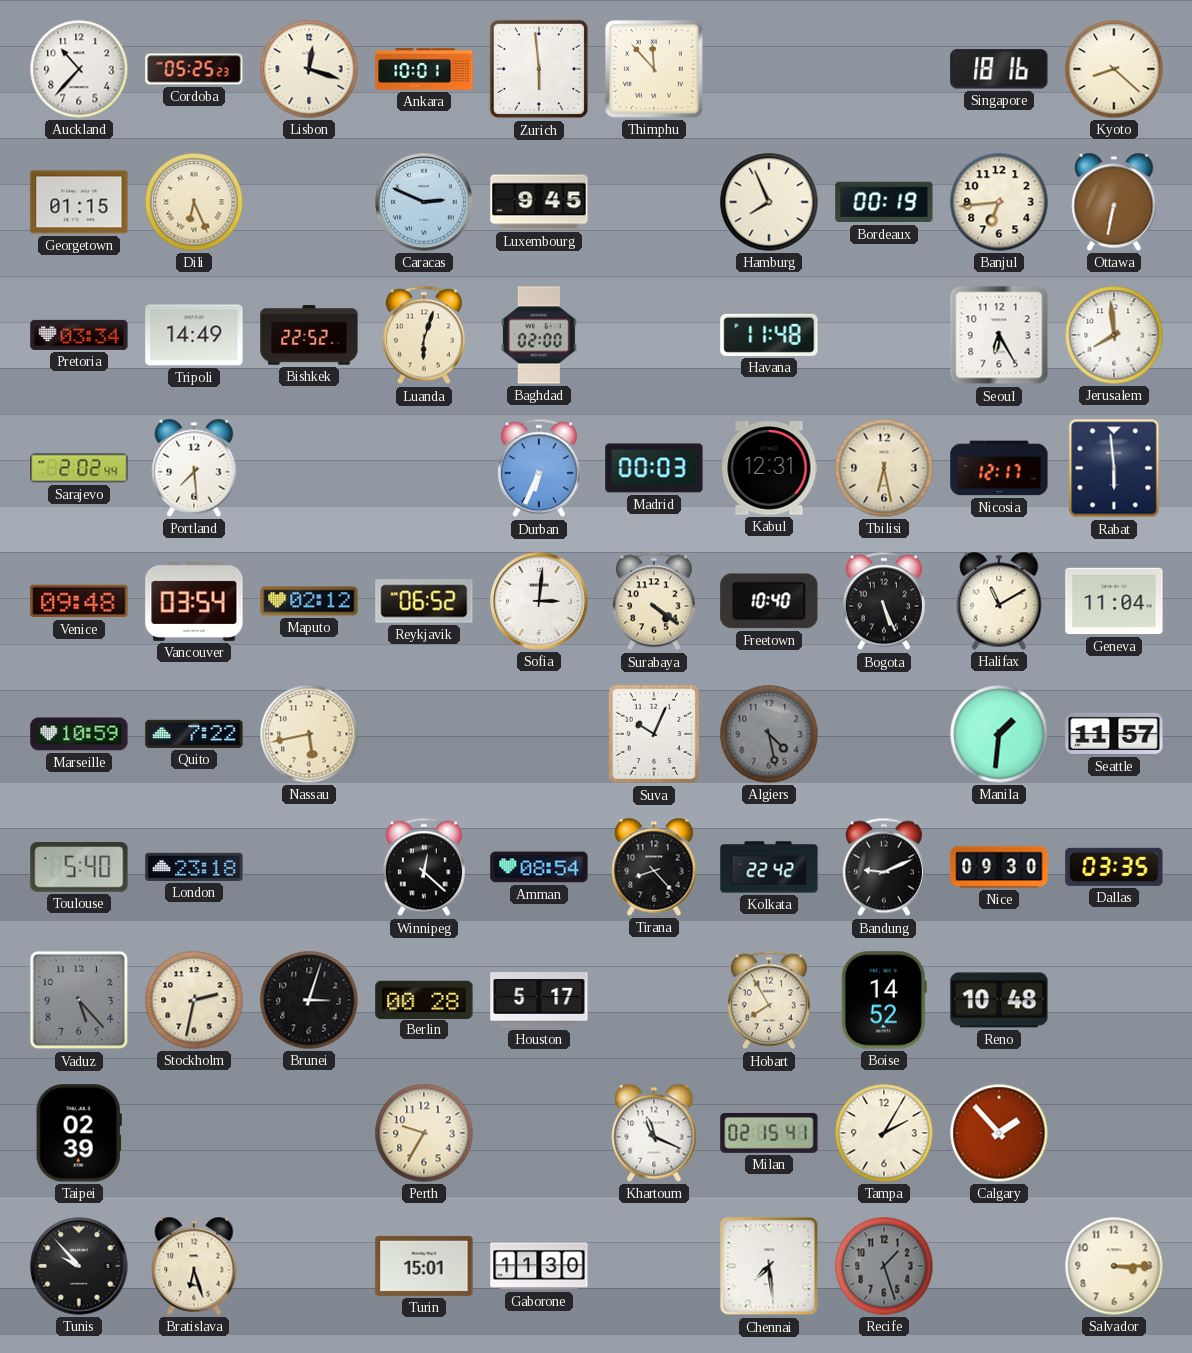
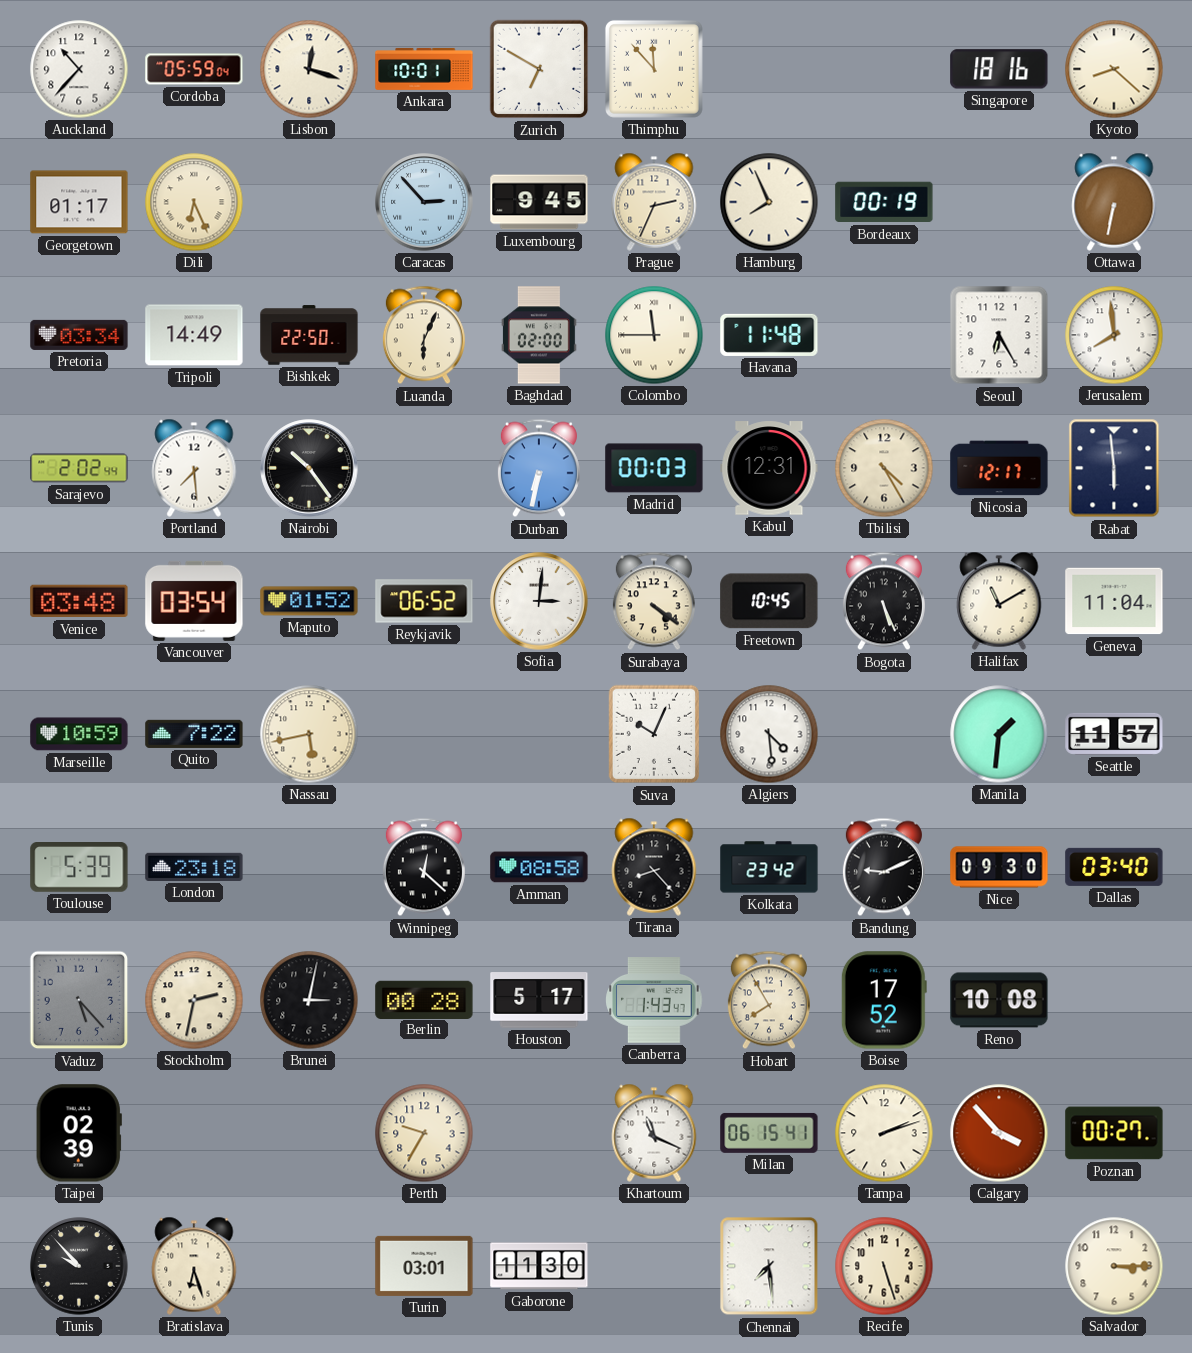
Cordoba: 05:25 -> 05:59
Zurich: 5:59 -> 6:50
Georgetown: 01:15 -> 01:17
Caracas: 2:49 -> 2:53
Prague: none -> 2:34
Banjul: 6:44 -> none
Bishkek: 22:52 -> 22:50
Luanda: 6:03 -> 6:04
Colombo: none -> 11:45
Nairobi: none -> 10:24
Durban: 6:34 -> 6:32
Tbilisi: 6:28 -> 4:25
Venice: 09:48 -> 03:48
Maputo: 02:12 -> 01:52
Freetown: 10:40 -> 10:45
Algiers: 4:28 -> 4:29
Algiers dial: grey -> white
Toulouse: 5:40 -> 5:39
Amman: 08:54 -> 08:58
Kolkata: 22:42 -> 23:42
Dallas: 03:35 -> 03:40
Brunei: 3:03 -> 3:02
Canberra: none -> 1:43
Boise: 14:52 -> 17:52
Reno: 10:48 -> 10:08
Milan: 02:15 -> 06:15
Tampa: 2:05 -> 2:12
Calgary: 1:53 -> 3:53
Poznan: none -> 00:27
Turin: 15:01 -> 03:01
Recife: 1:27 -> 5:27
Recife dial: grey -> cream
